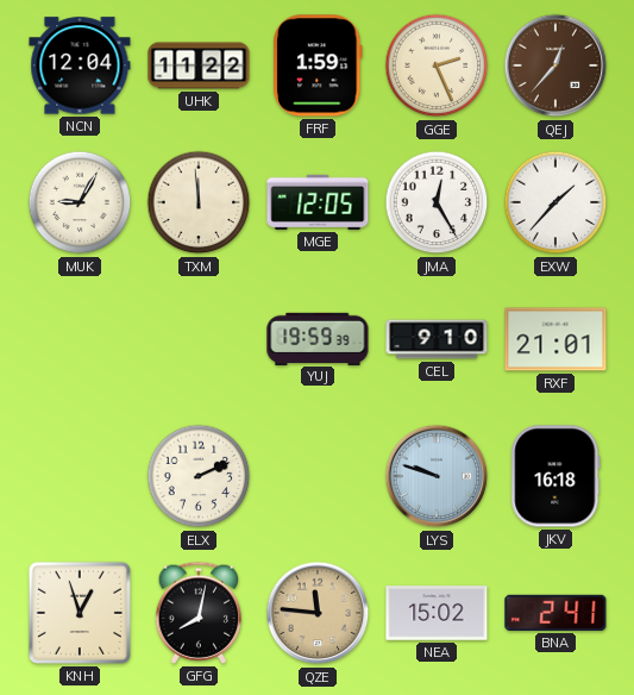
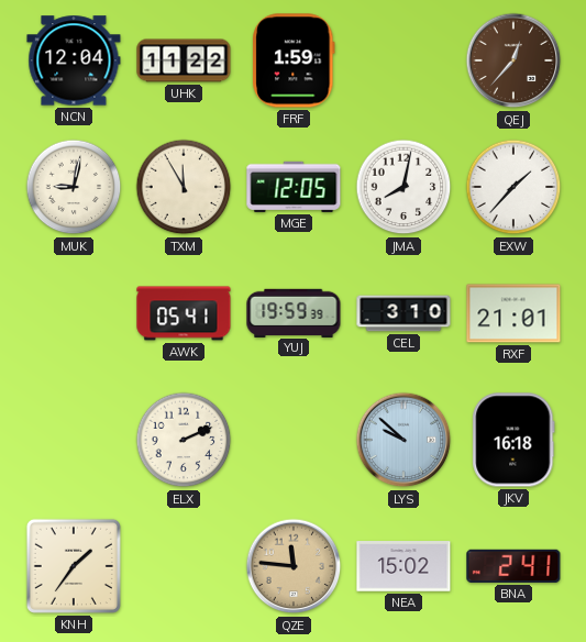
GGE: 2:26 -> none
MUK: 9:05 -> 9:02
TXM: 11:59 -> 11:55
JMA: 12:25 -> 8:02
AWK: none -> 05:41
CEL: 9:10 -> 3:10
LYS: 9:48 -> 9:52
KNH: 12:57 -> 1:36
GFG: 8:02 -> none
